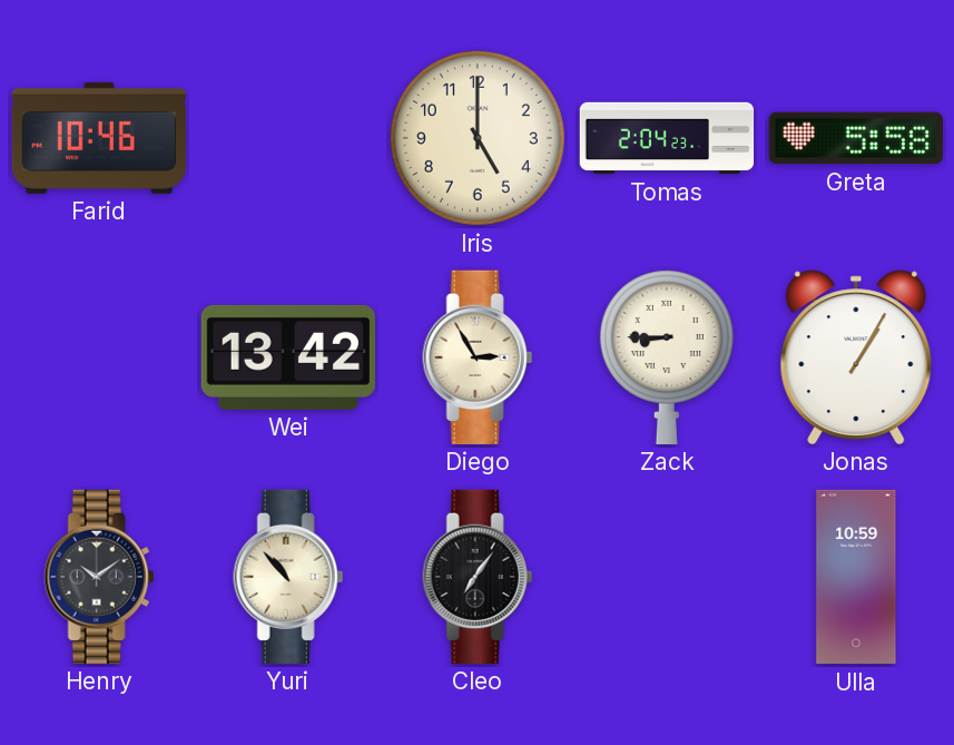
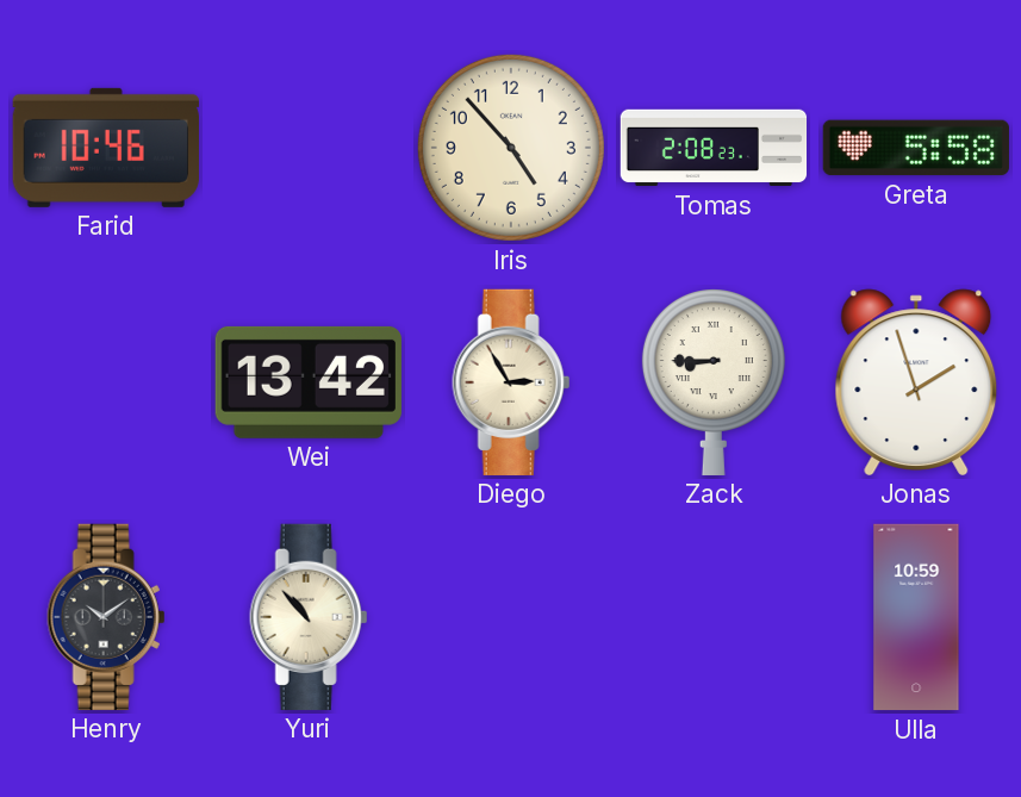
Iris: 5:00 -> 4:53
Tomas: 2:04 -> 2:08
Jonas: 1:05 -> 1:57
Cleo: 7:06 -> none
